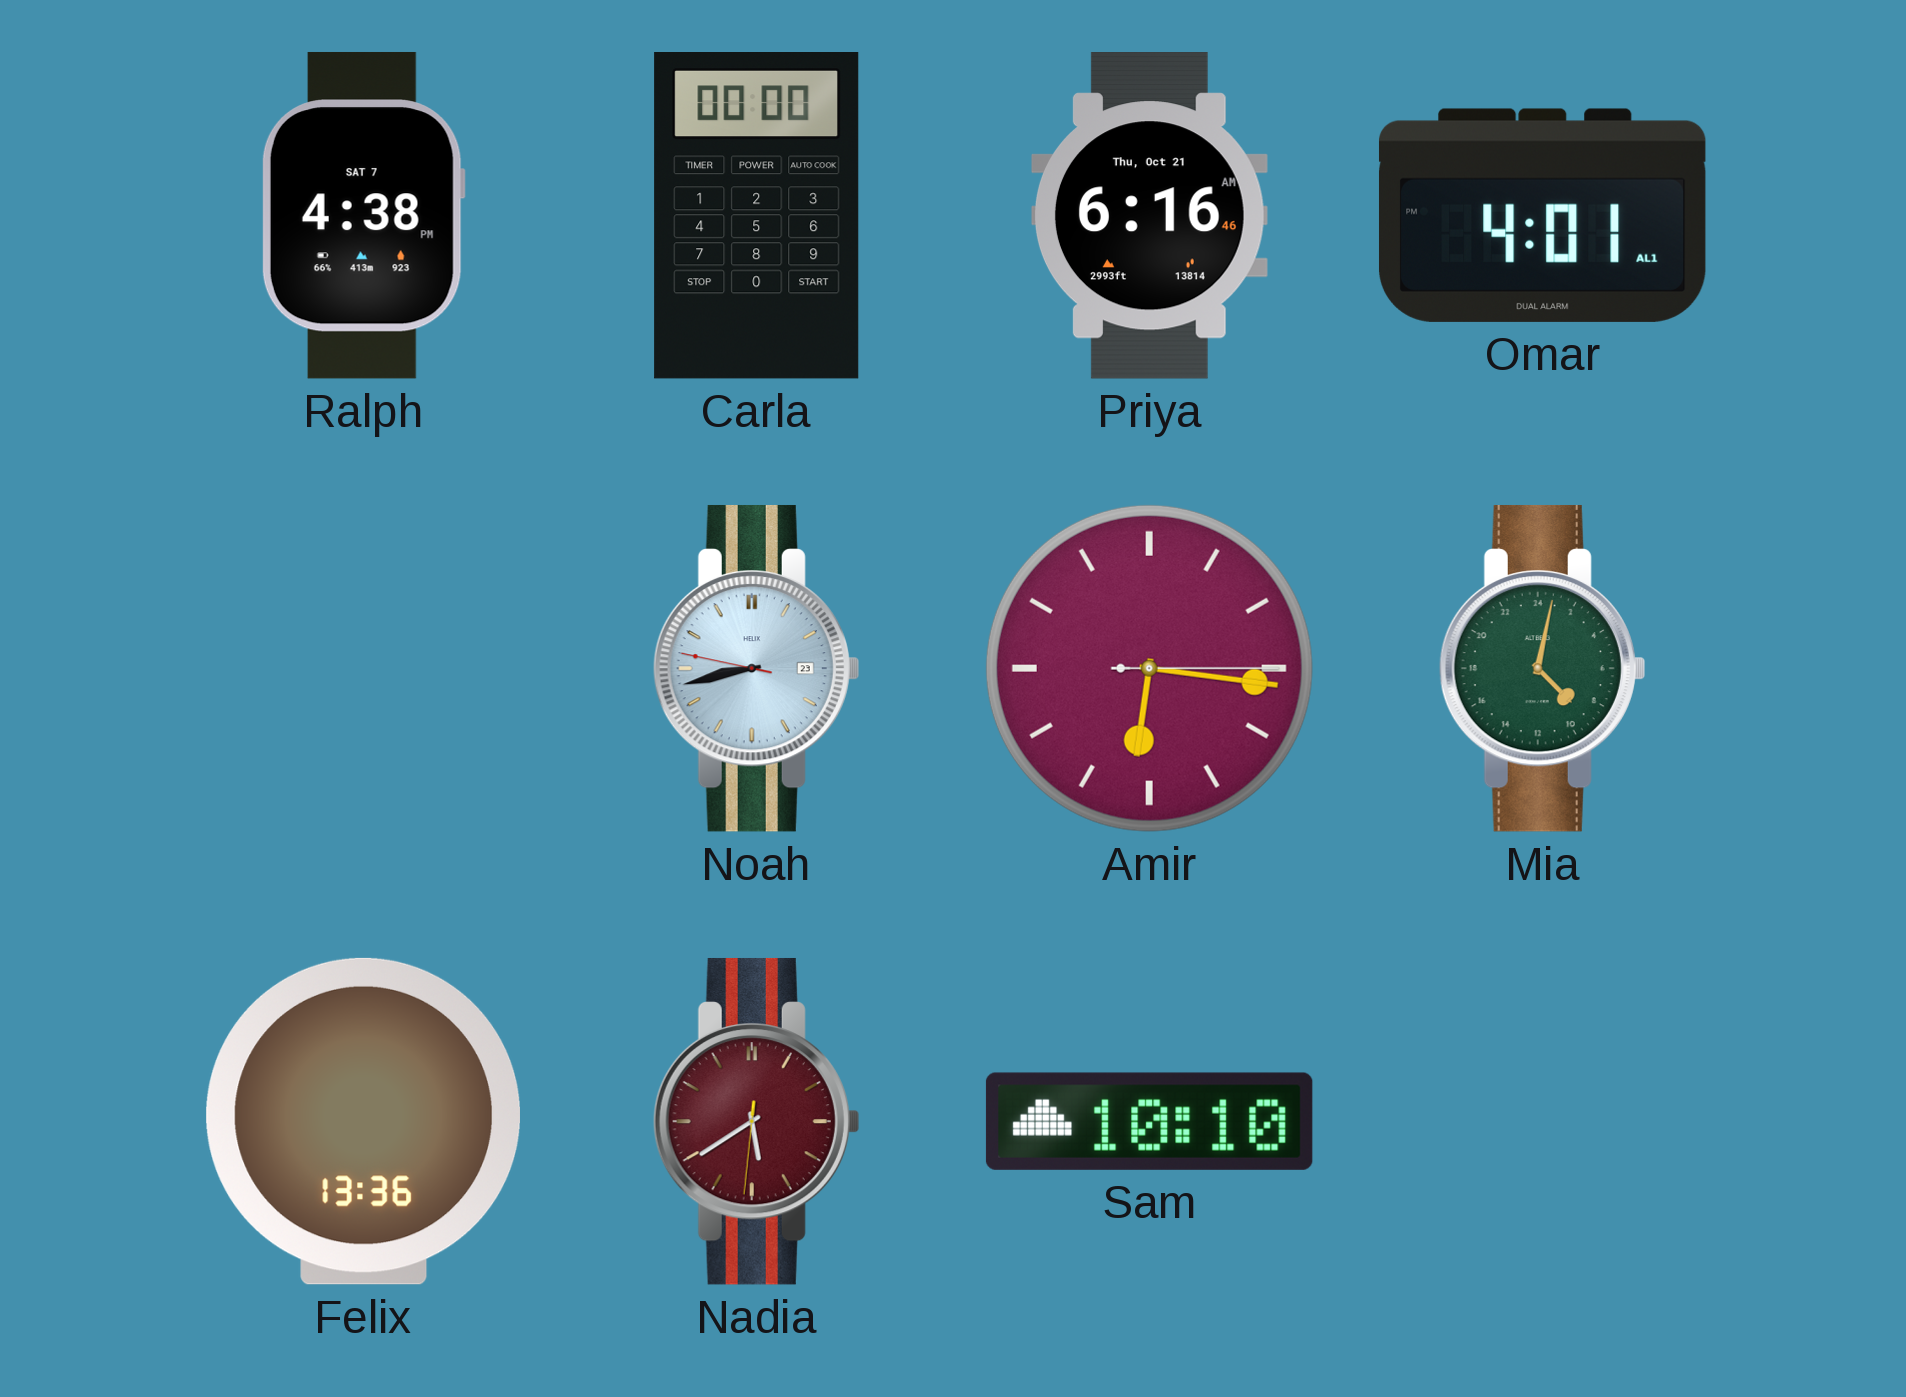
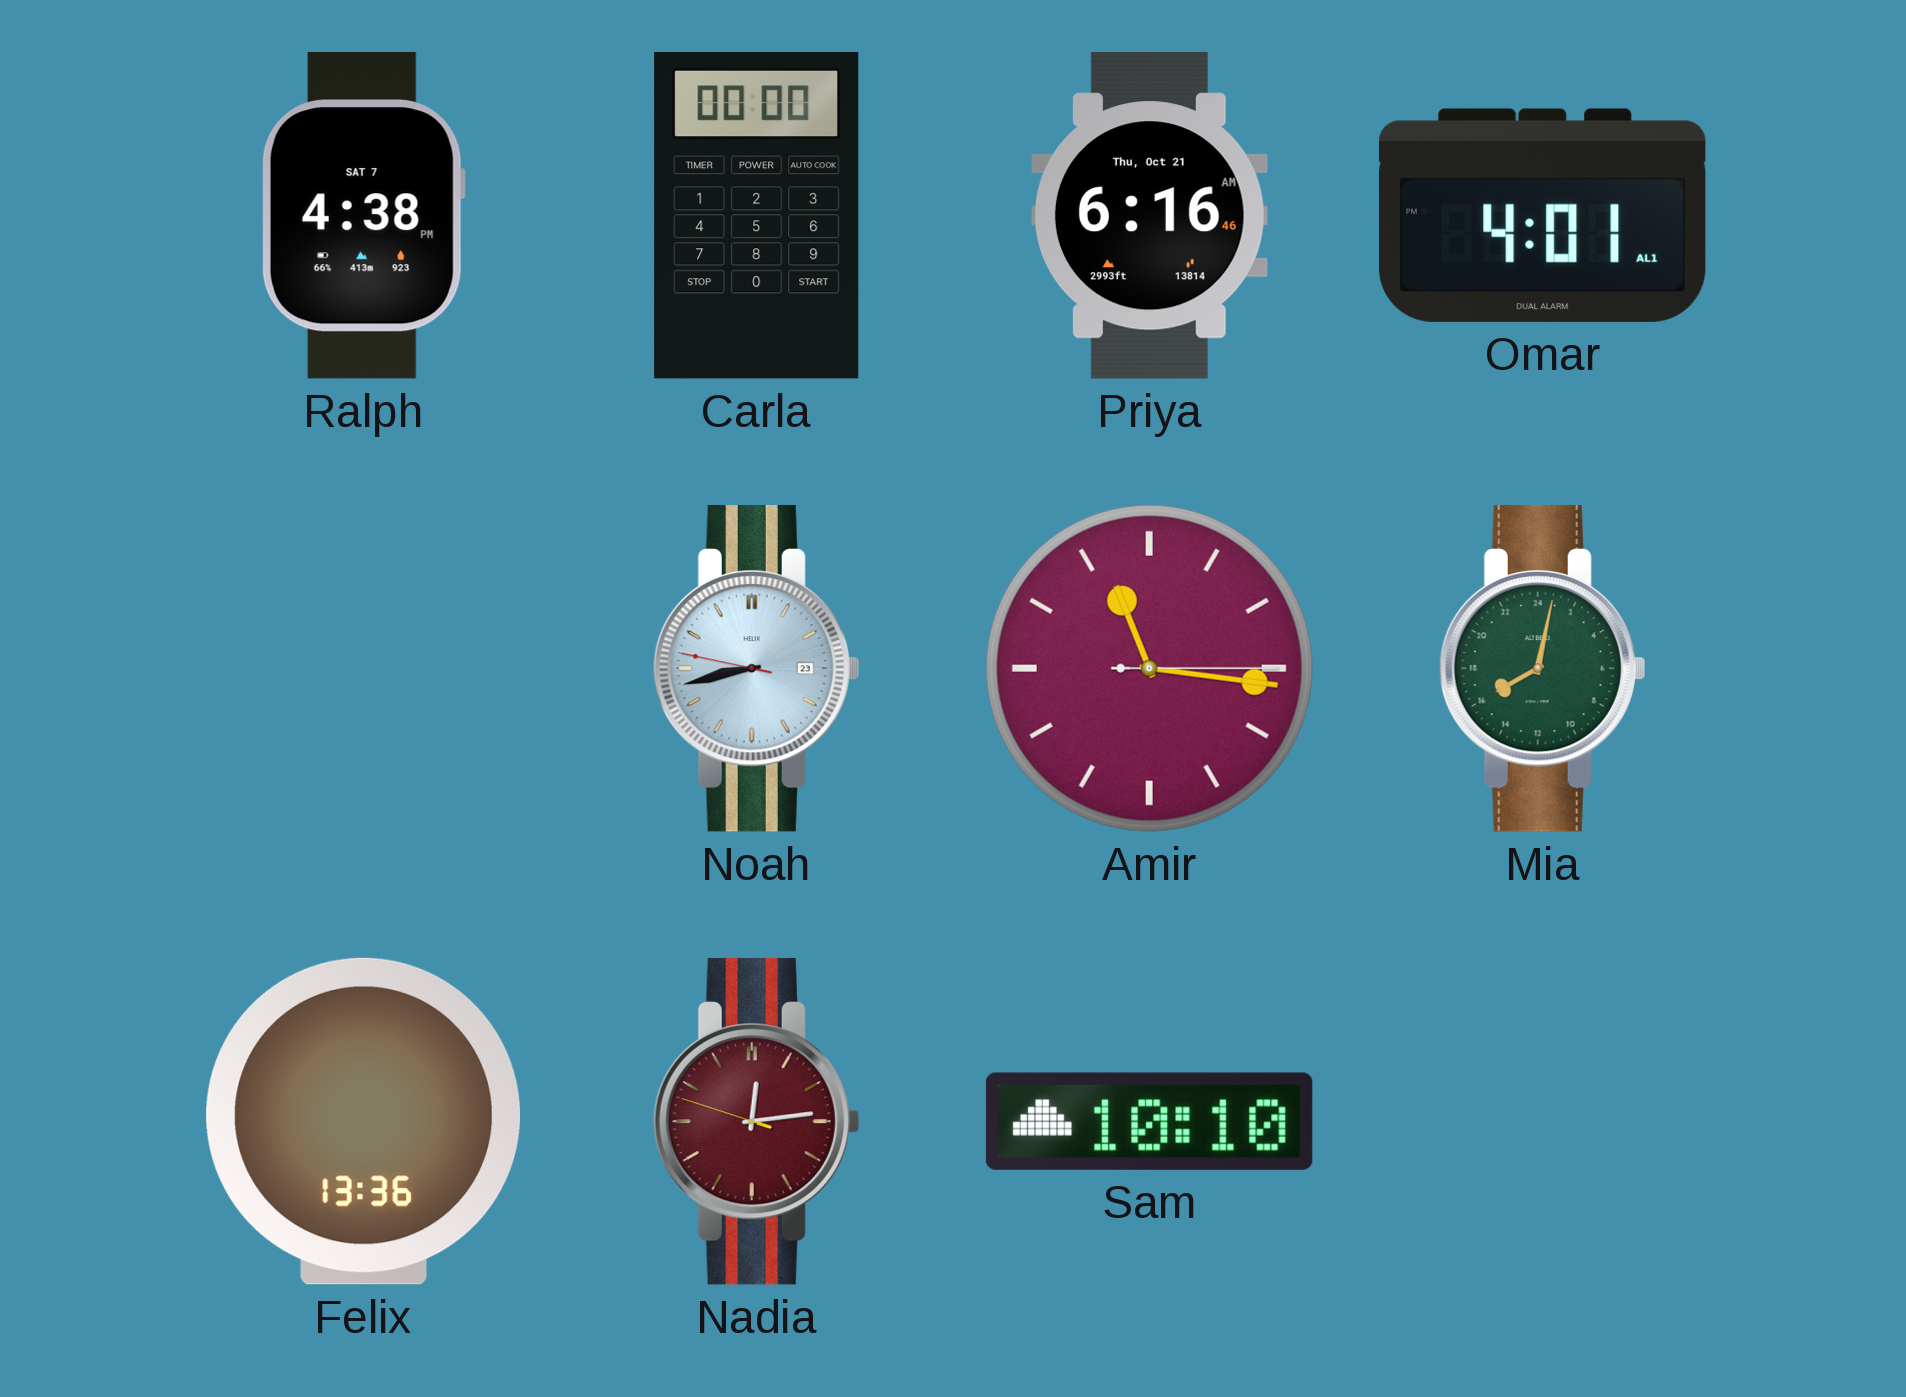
Amir: 6:16 -> 11:16
Mia: 9:02 -> 16:02
Nadia: 5:39 -> 12:13
